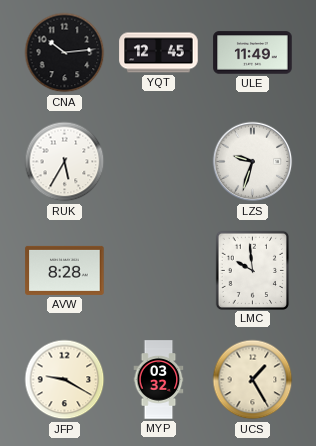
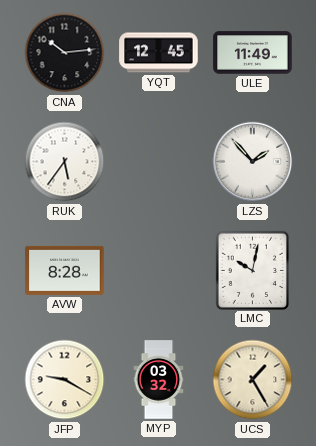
RUK: 5:35 -> 5:36
LZS: 9:33 -> 1:53
LMC: 9:59 -> 10:02
